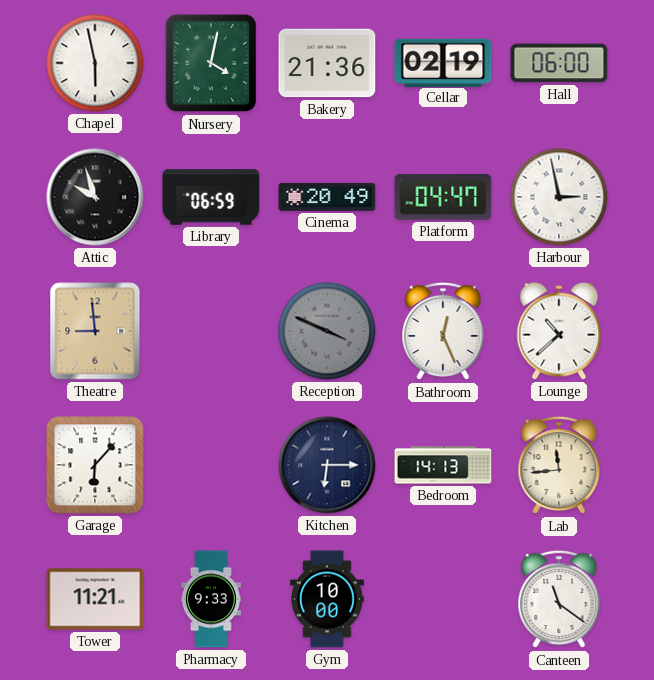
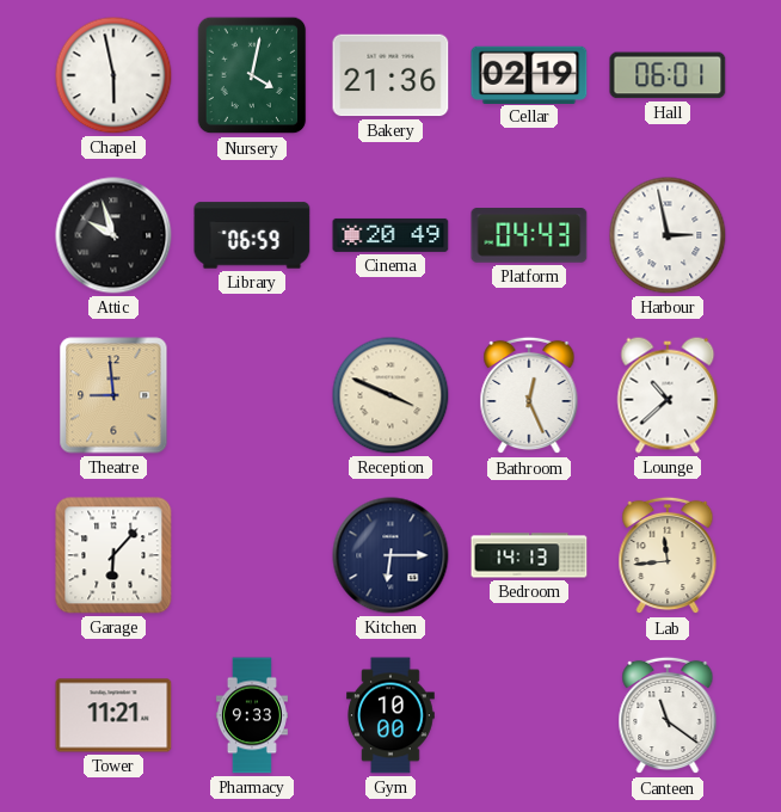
Hall: 06:00 -> 06:01
Platform: 04:47 -> 04:43
Reception dial: grey -> cream
